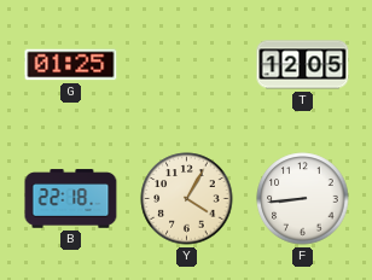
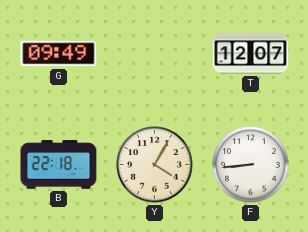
G: 01:25 -> 09:49
T: 12:05 -> 12:07
